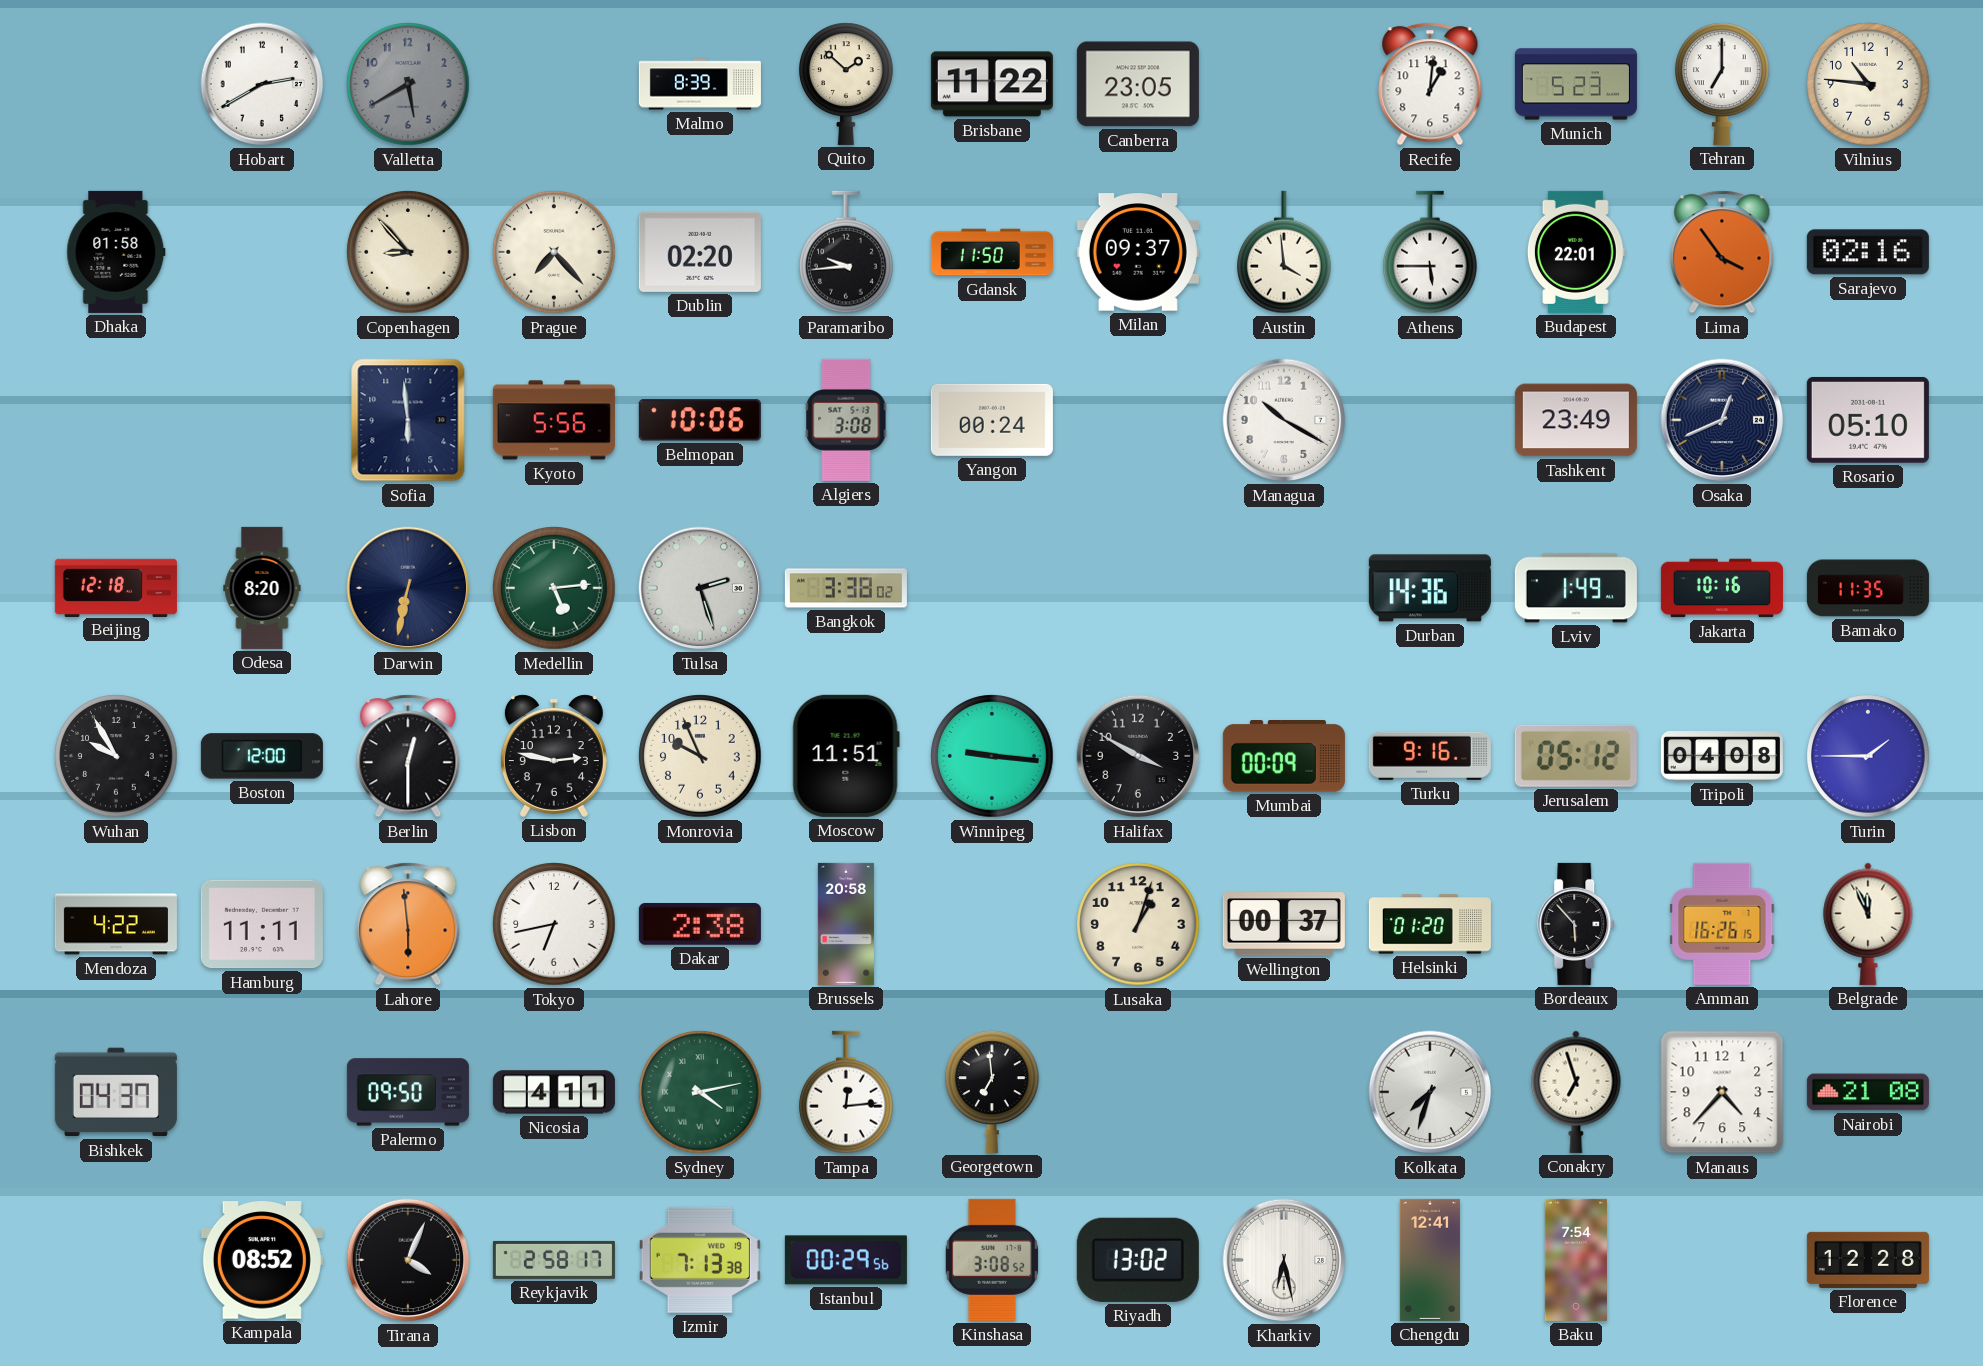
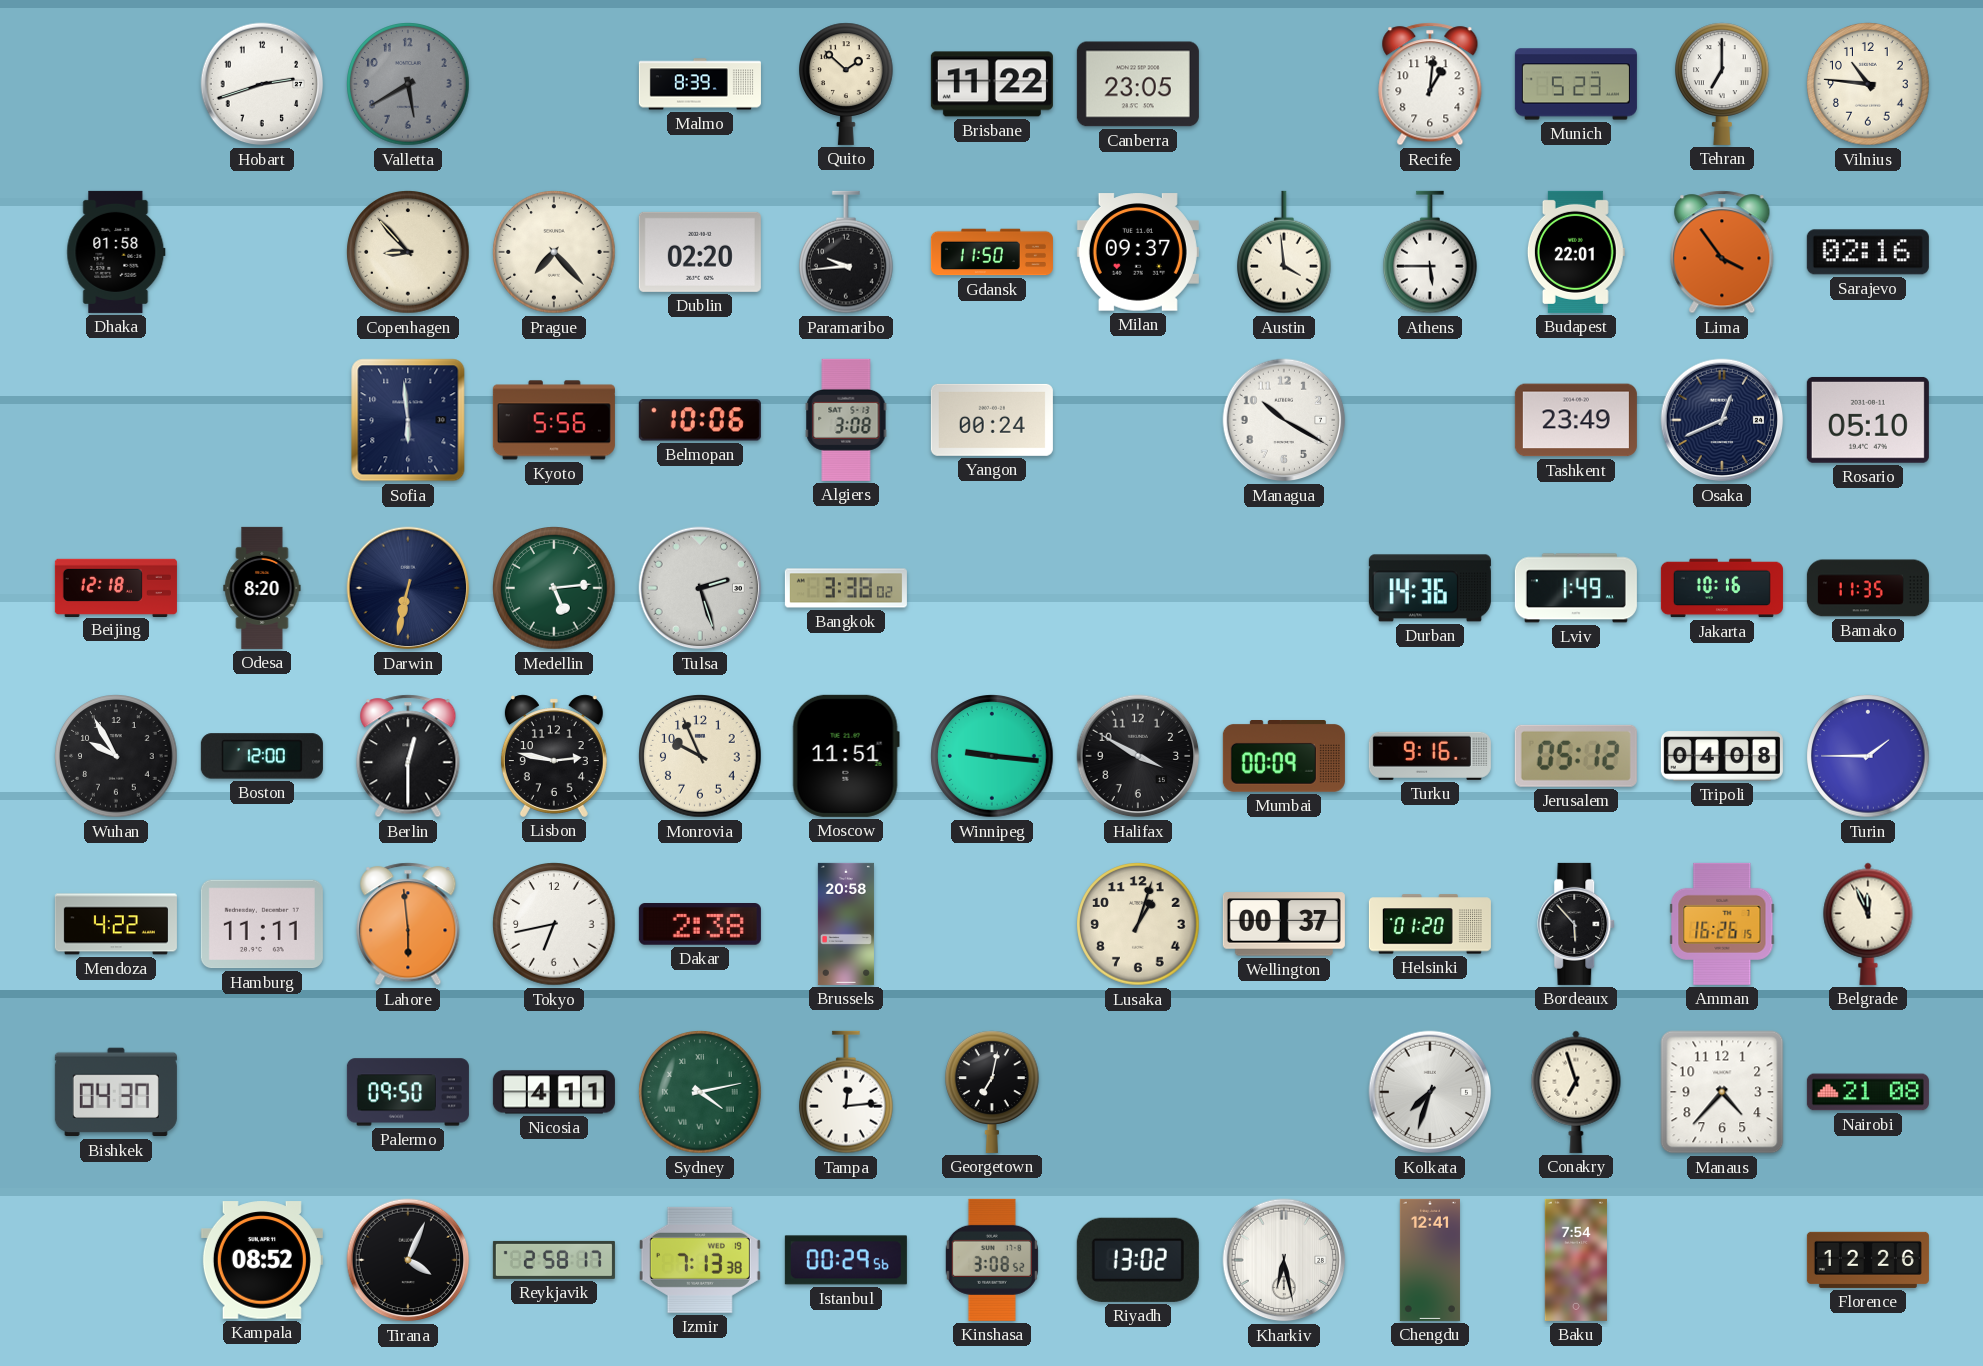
Hobart: 2:40 -> 2:42
Georgetown: 6:59 -> 7:02
Florence: 12:28 -> 12:26
